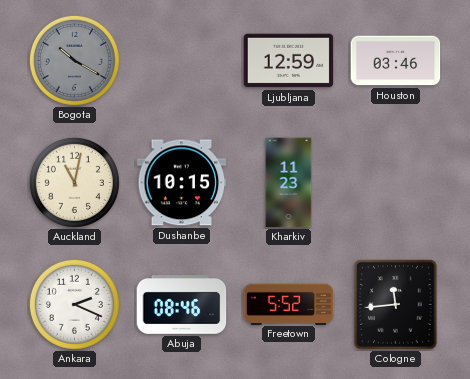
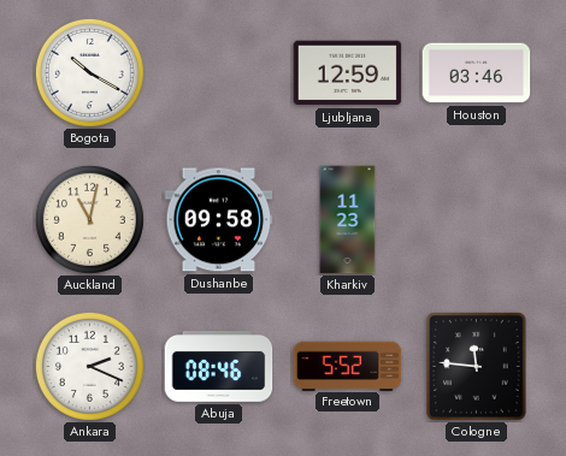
Bogota dial: grey -> white
Dushanbe: 10:15 -> 09:58
Cologne: 11:44 -> 11:46
